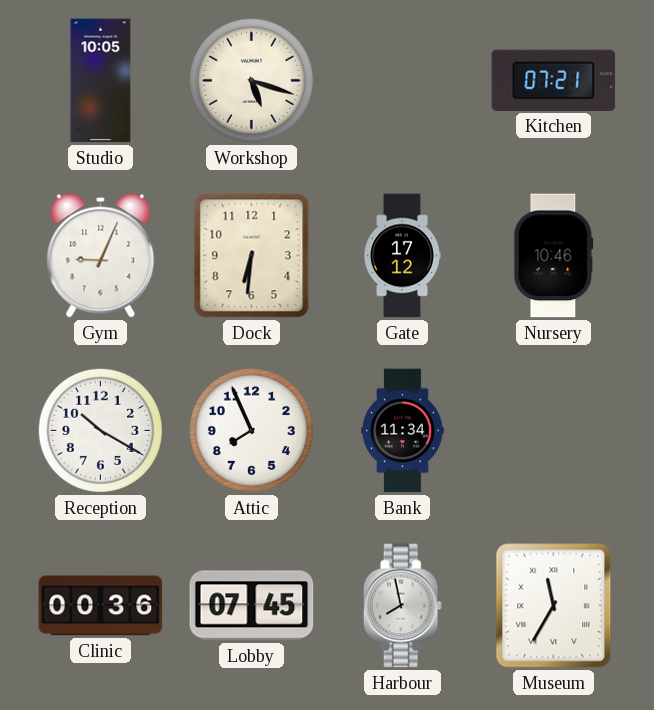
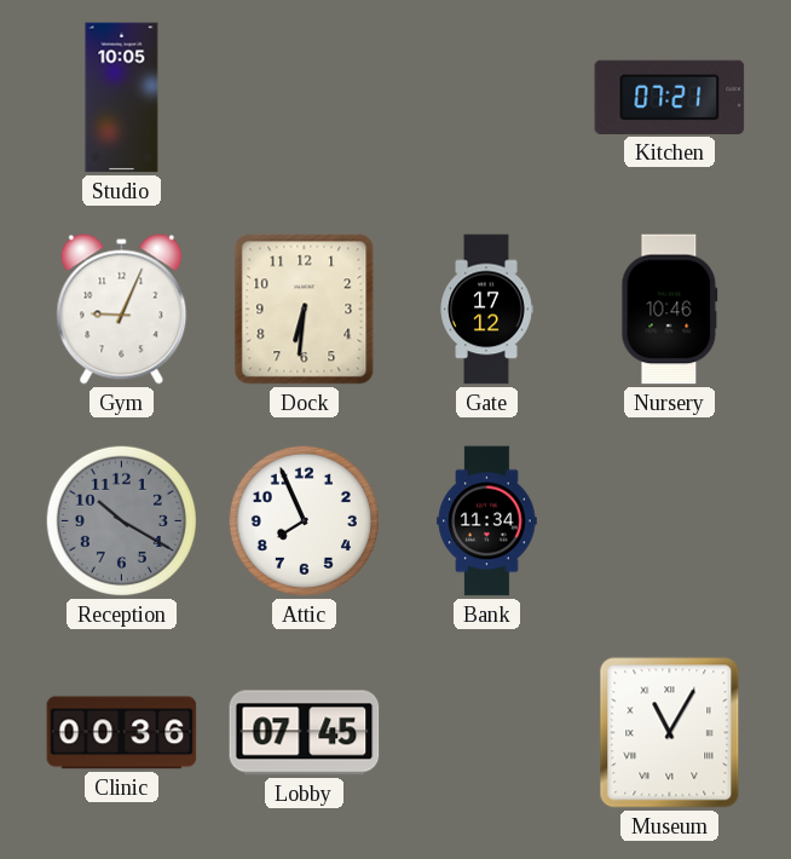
Workshop: 5:18 -> none
Reception dial: white -> grey
Harbour: 7:58 -> none
Museum: 11:35 -> 11:05
